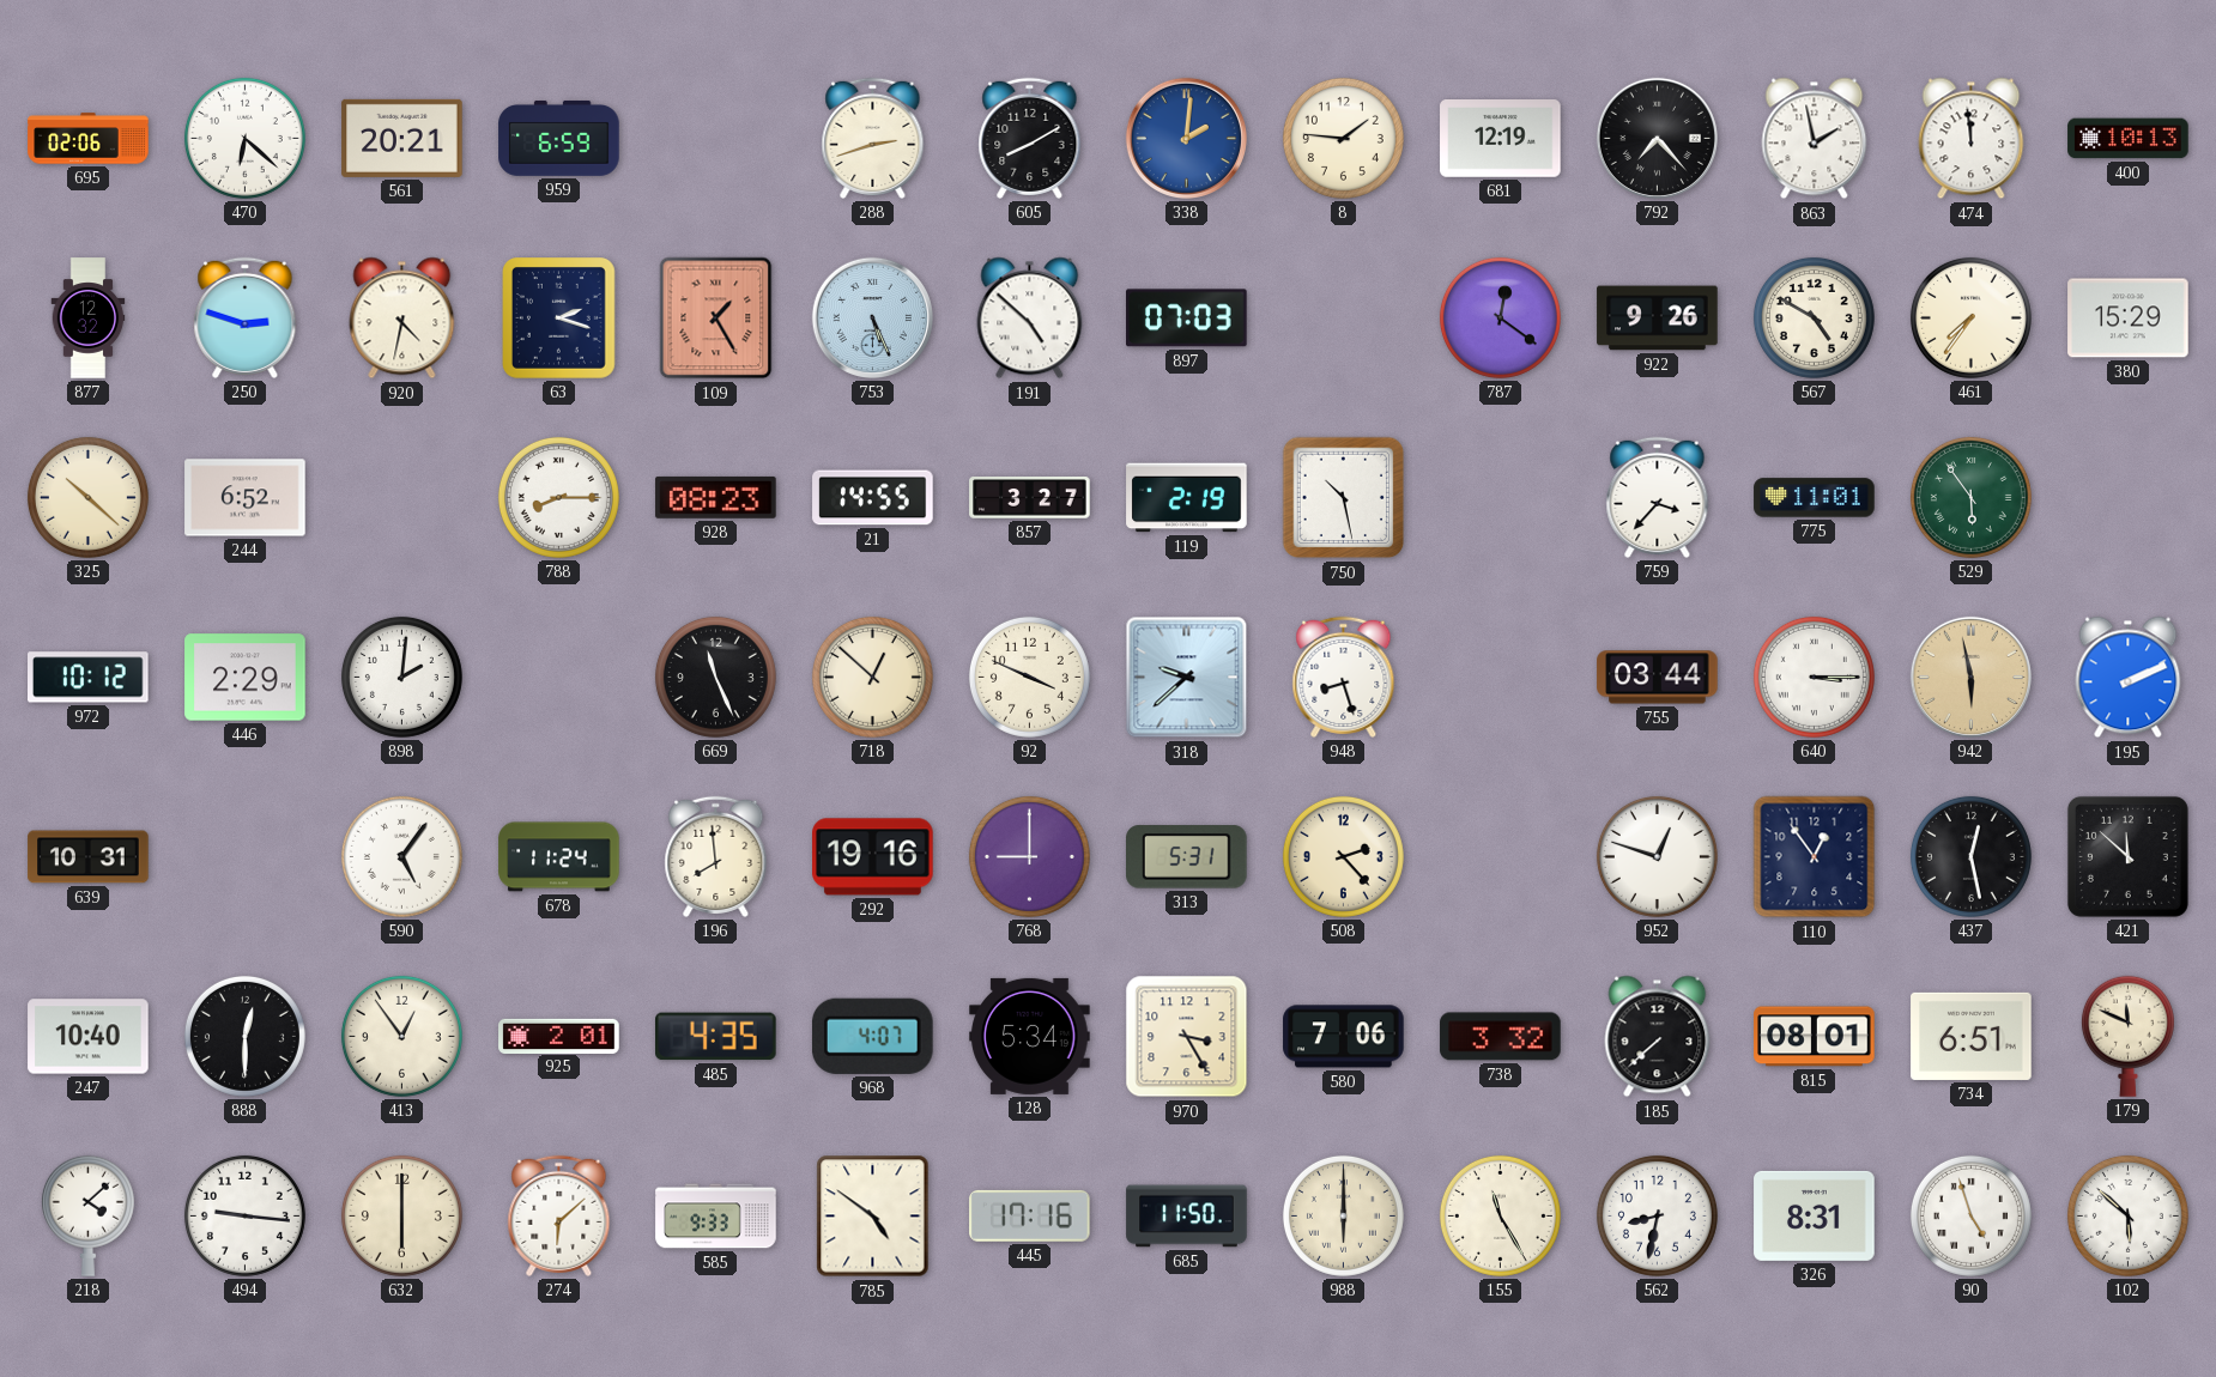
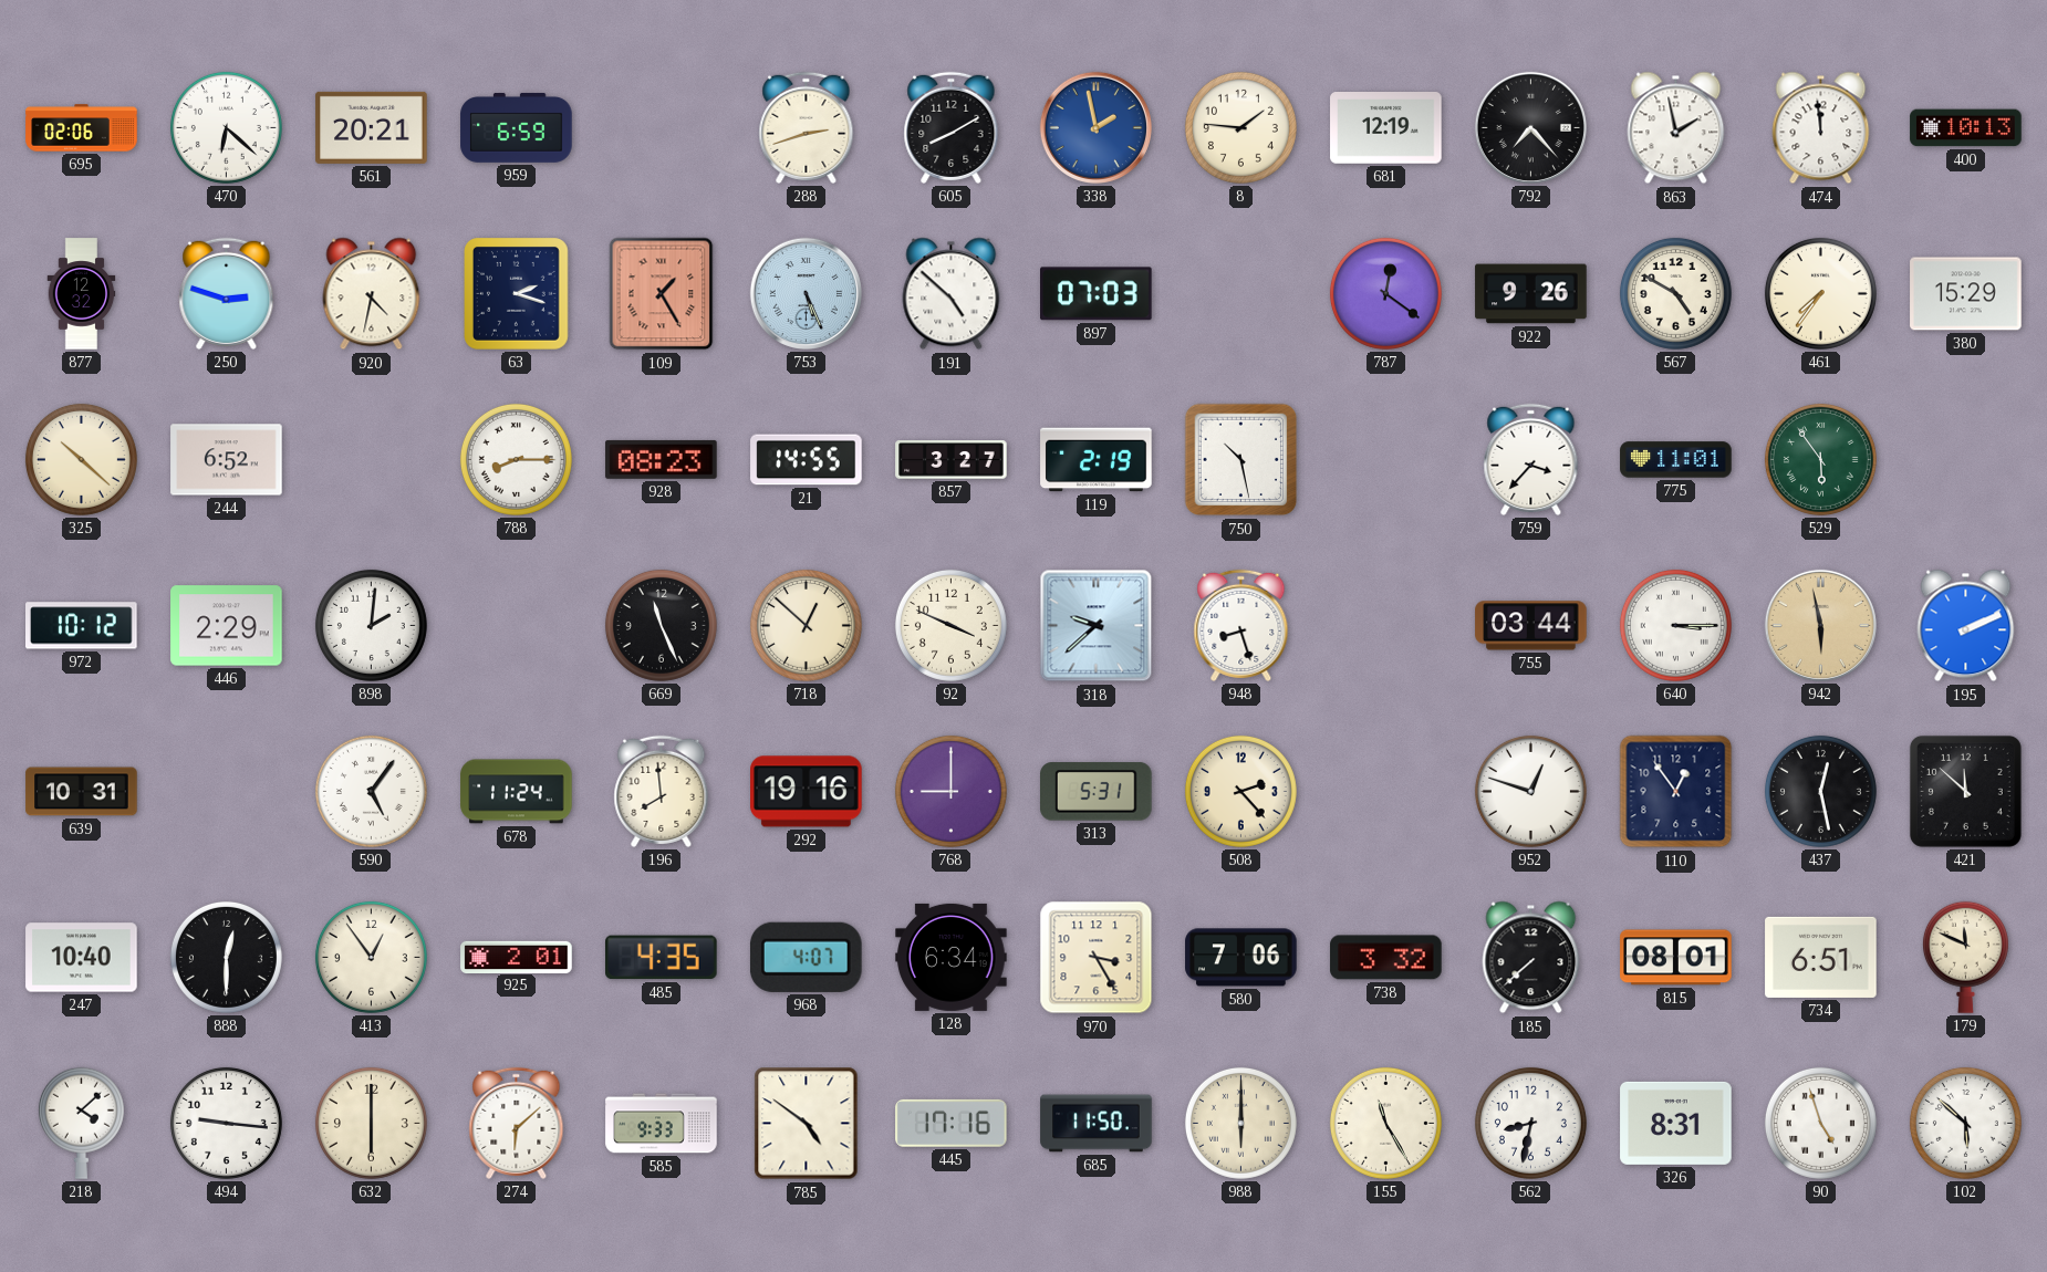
338: 2:01 -> 1:58
128: 5:34 -> 6:34
